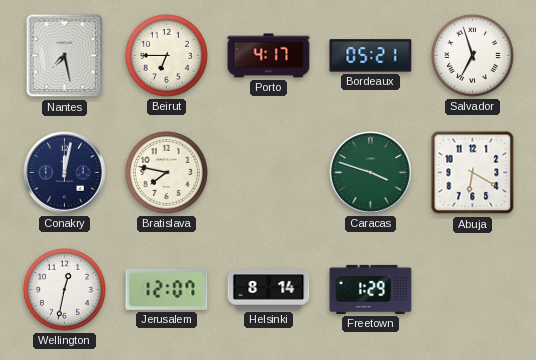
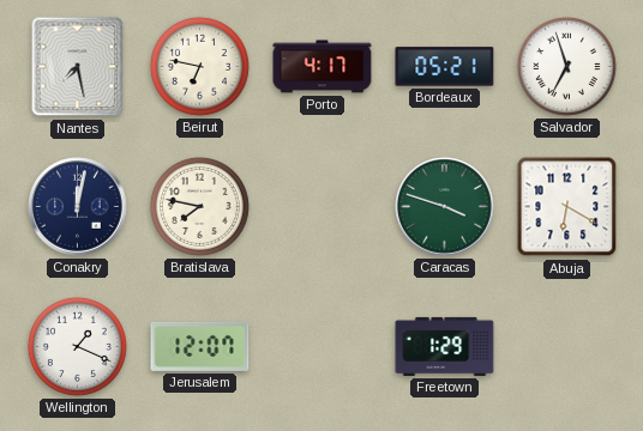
Beirut: 6:45 -> 6:47
Wellington: 12:32 -> 1:19
Helsinki: 8:14 -> none
